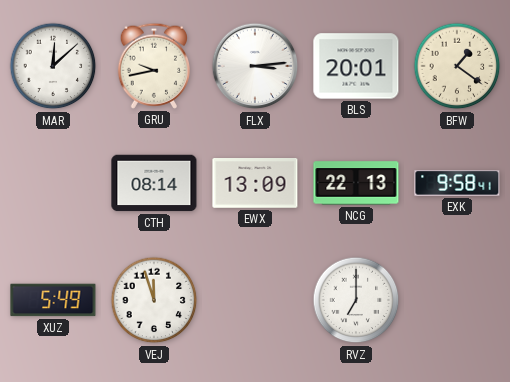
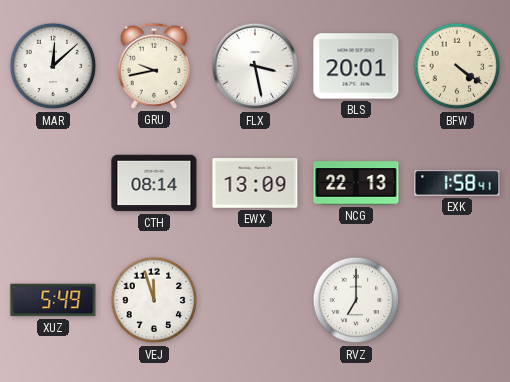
FLX: 3:14 -> 3:28
BFW: 1:21 -> 4:21
EXK: 9:58 -> 1:58
